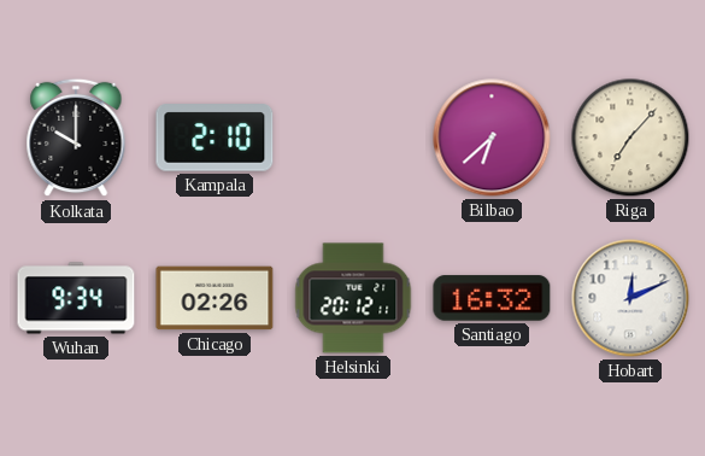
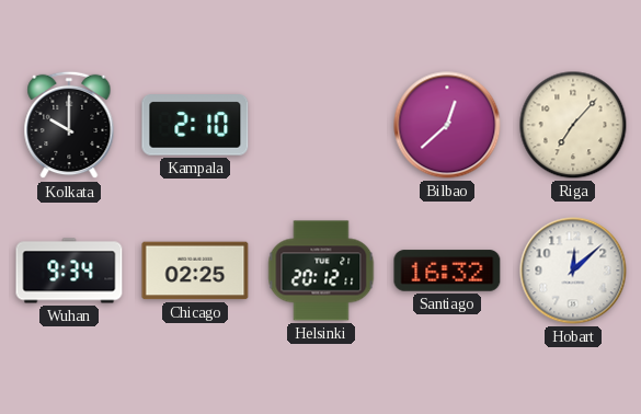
Bilbao: 6:38 -> 12:38
Chicago: 02:26 -> 02:25
Hobart: 12:11 -> 12:08
